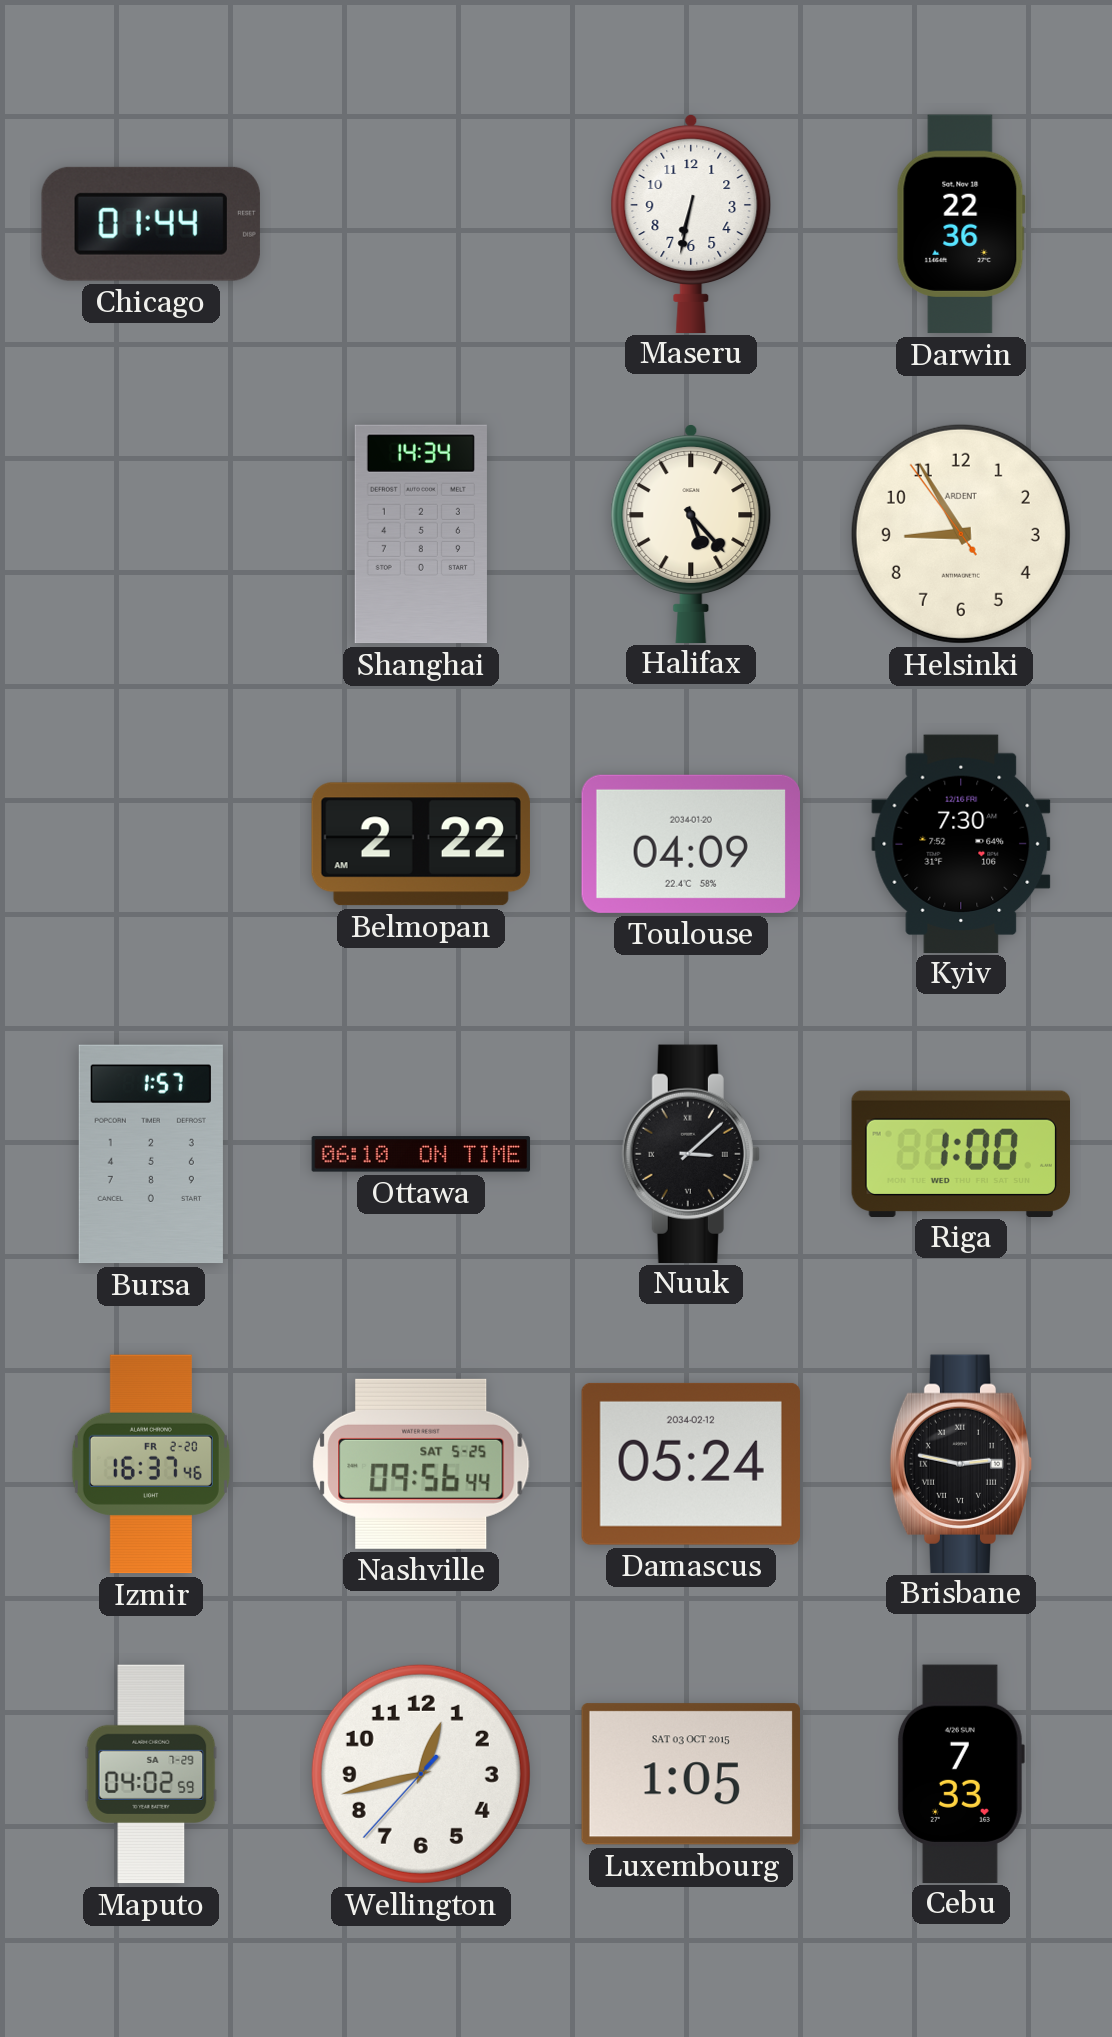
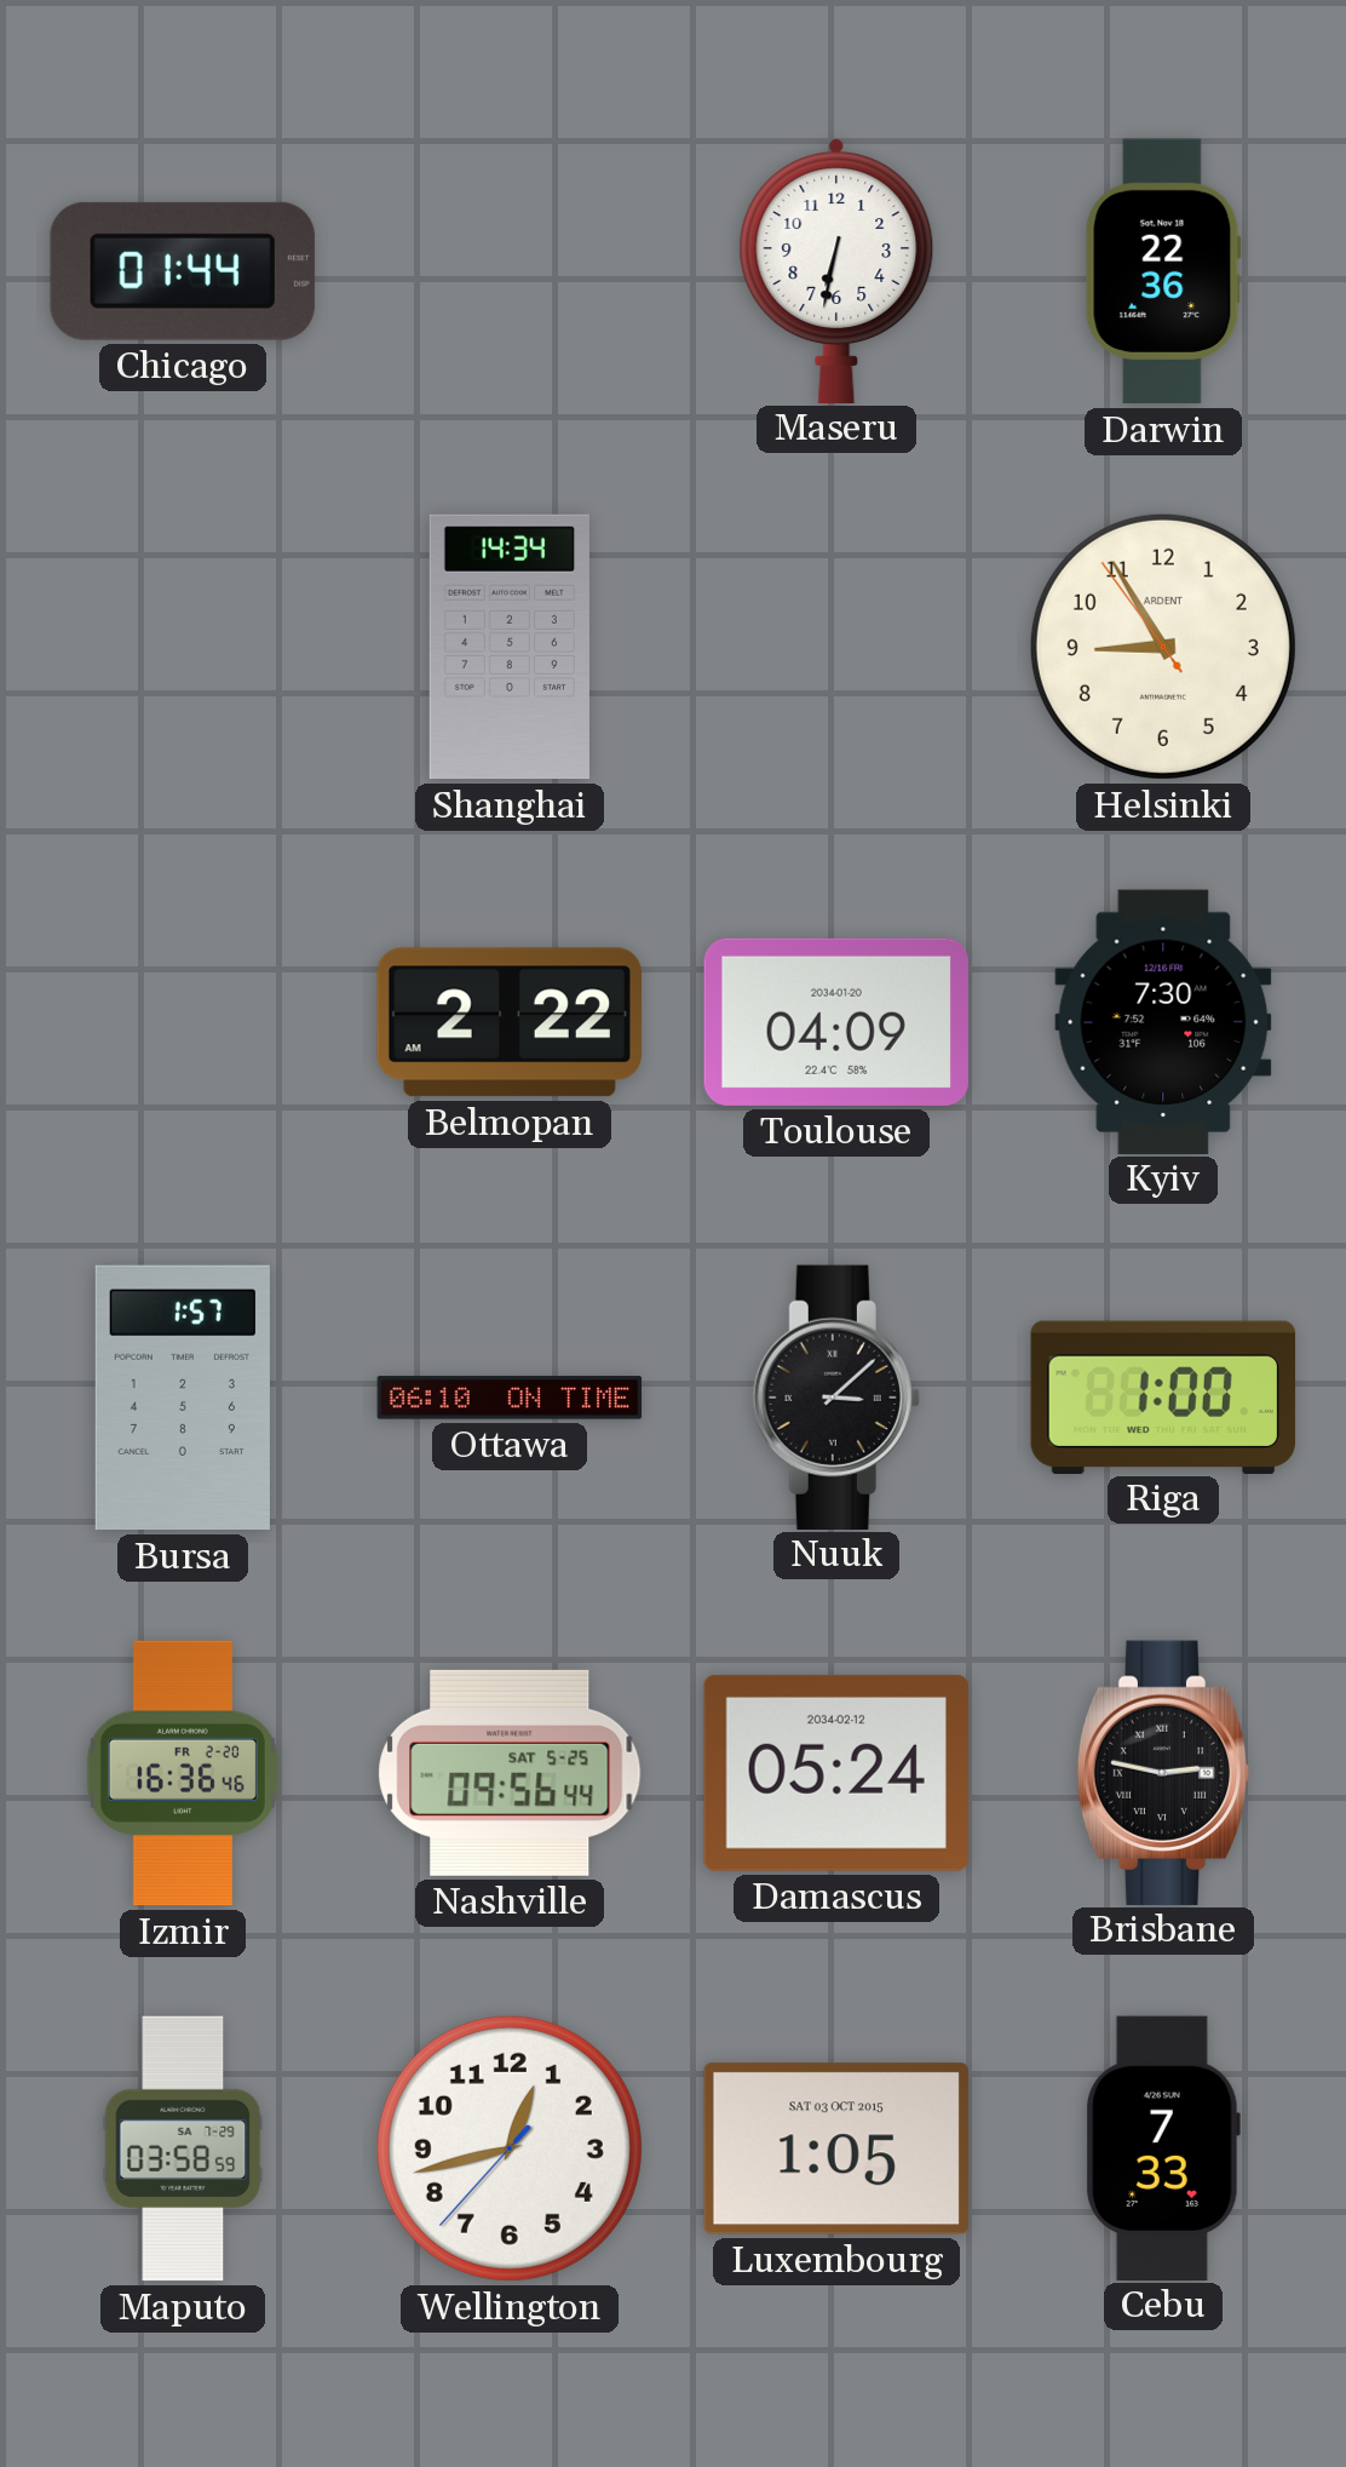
Halifax: 5:23 -> none
Izmir: 16:37 -> 16:36
Maputo: 04:02 -> 03:58
